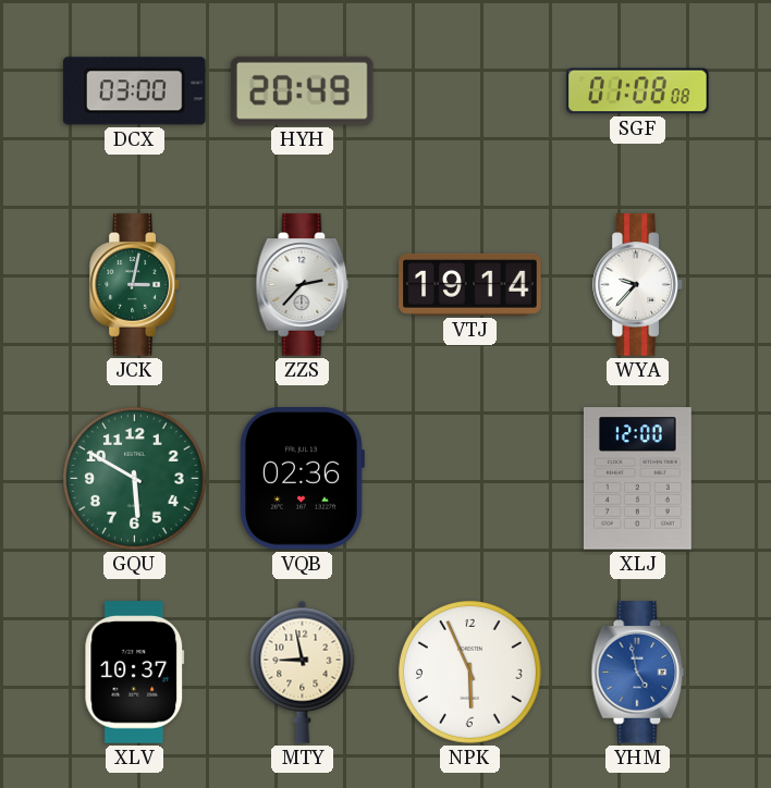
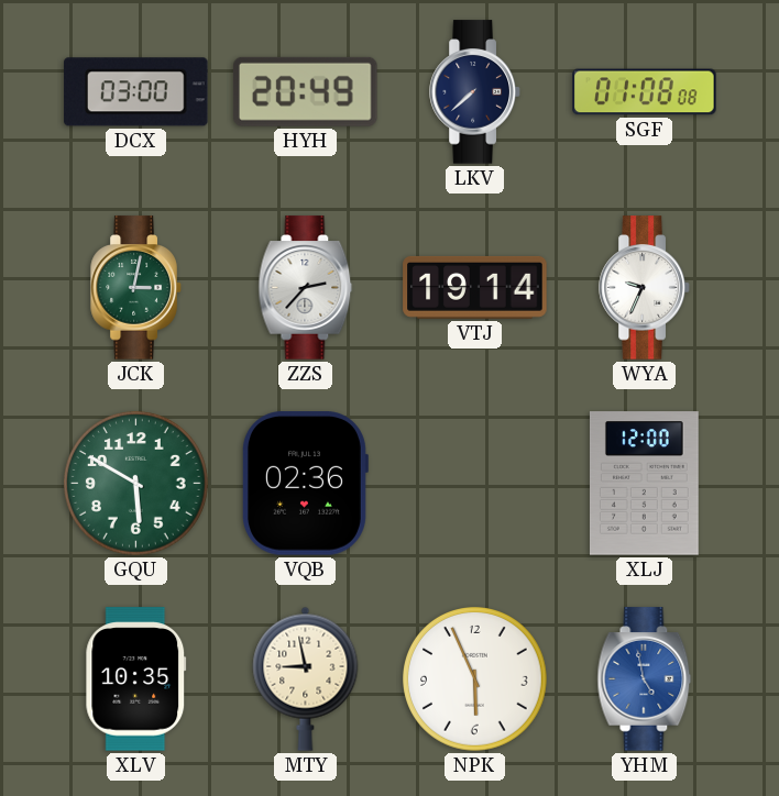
LKV: none -> 7:38
WYA: 9:37 -> 9:34
XLV: 10:37 -> 10:35
